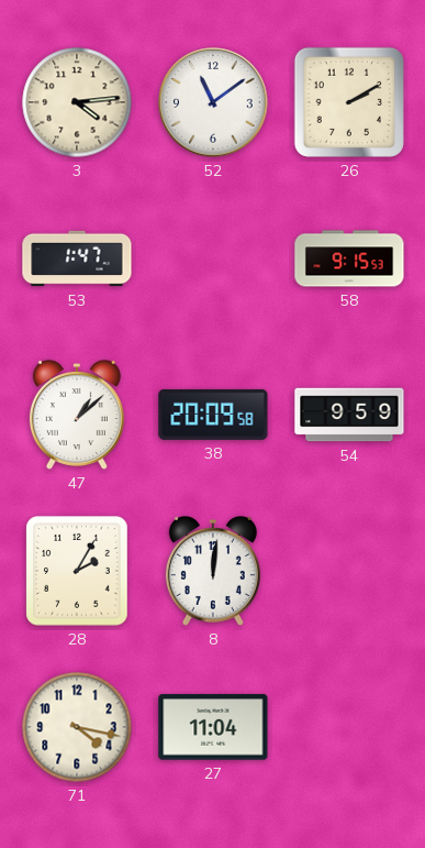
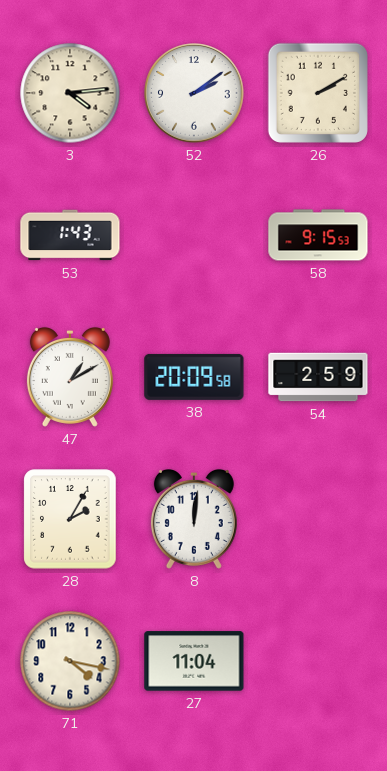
52: 11:09 -> 2:09
53: 1:47 -> 1:43
47: 1:08 -> 1:10
54: 9:59 -> 2:59
